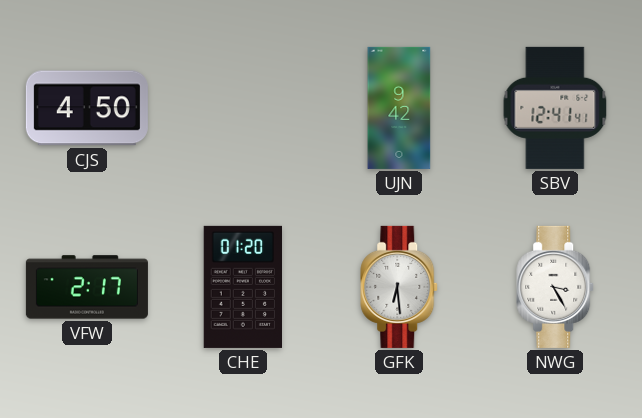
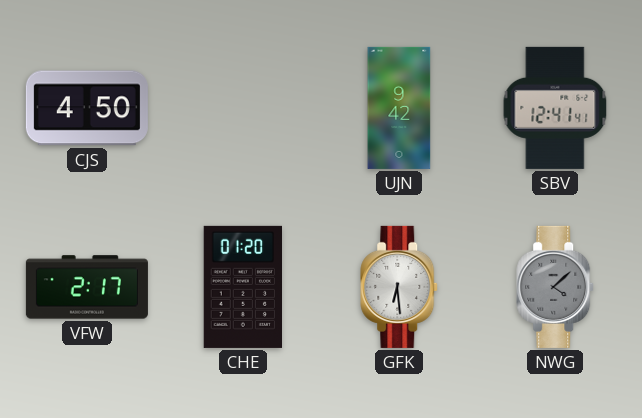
NWG: 3:25 -> 4:08
NWG dial: white -> grey
